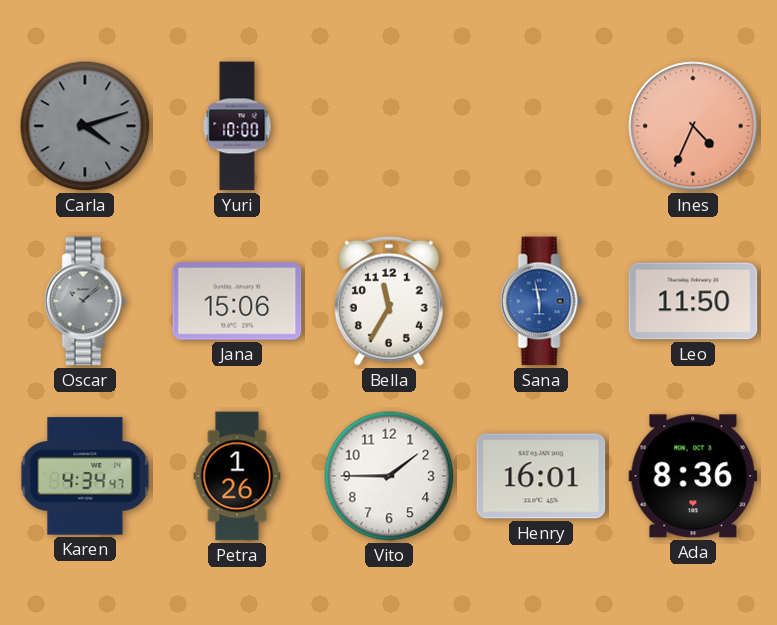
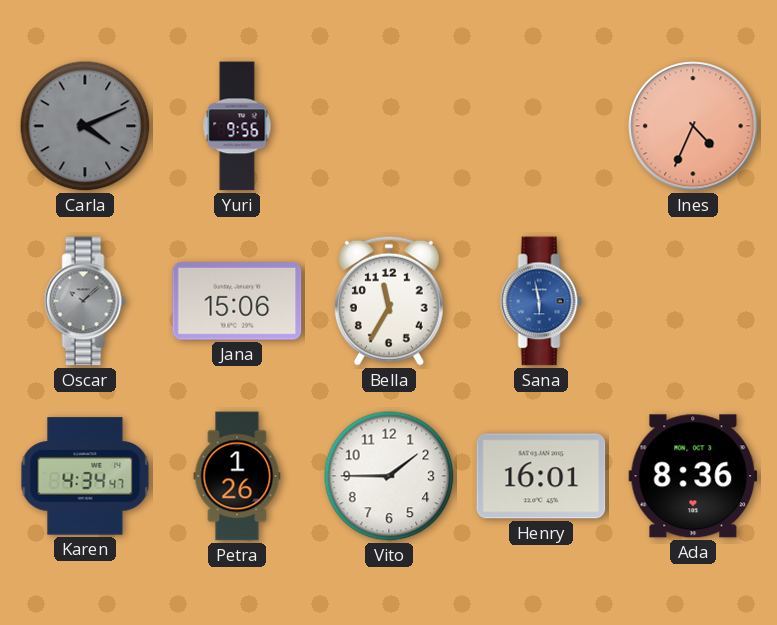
Carla: 4:12 -> 4:11
Yuri: 10:00 -> 9:56
Leo: 11:50 -> none
